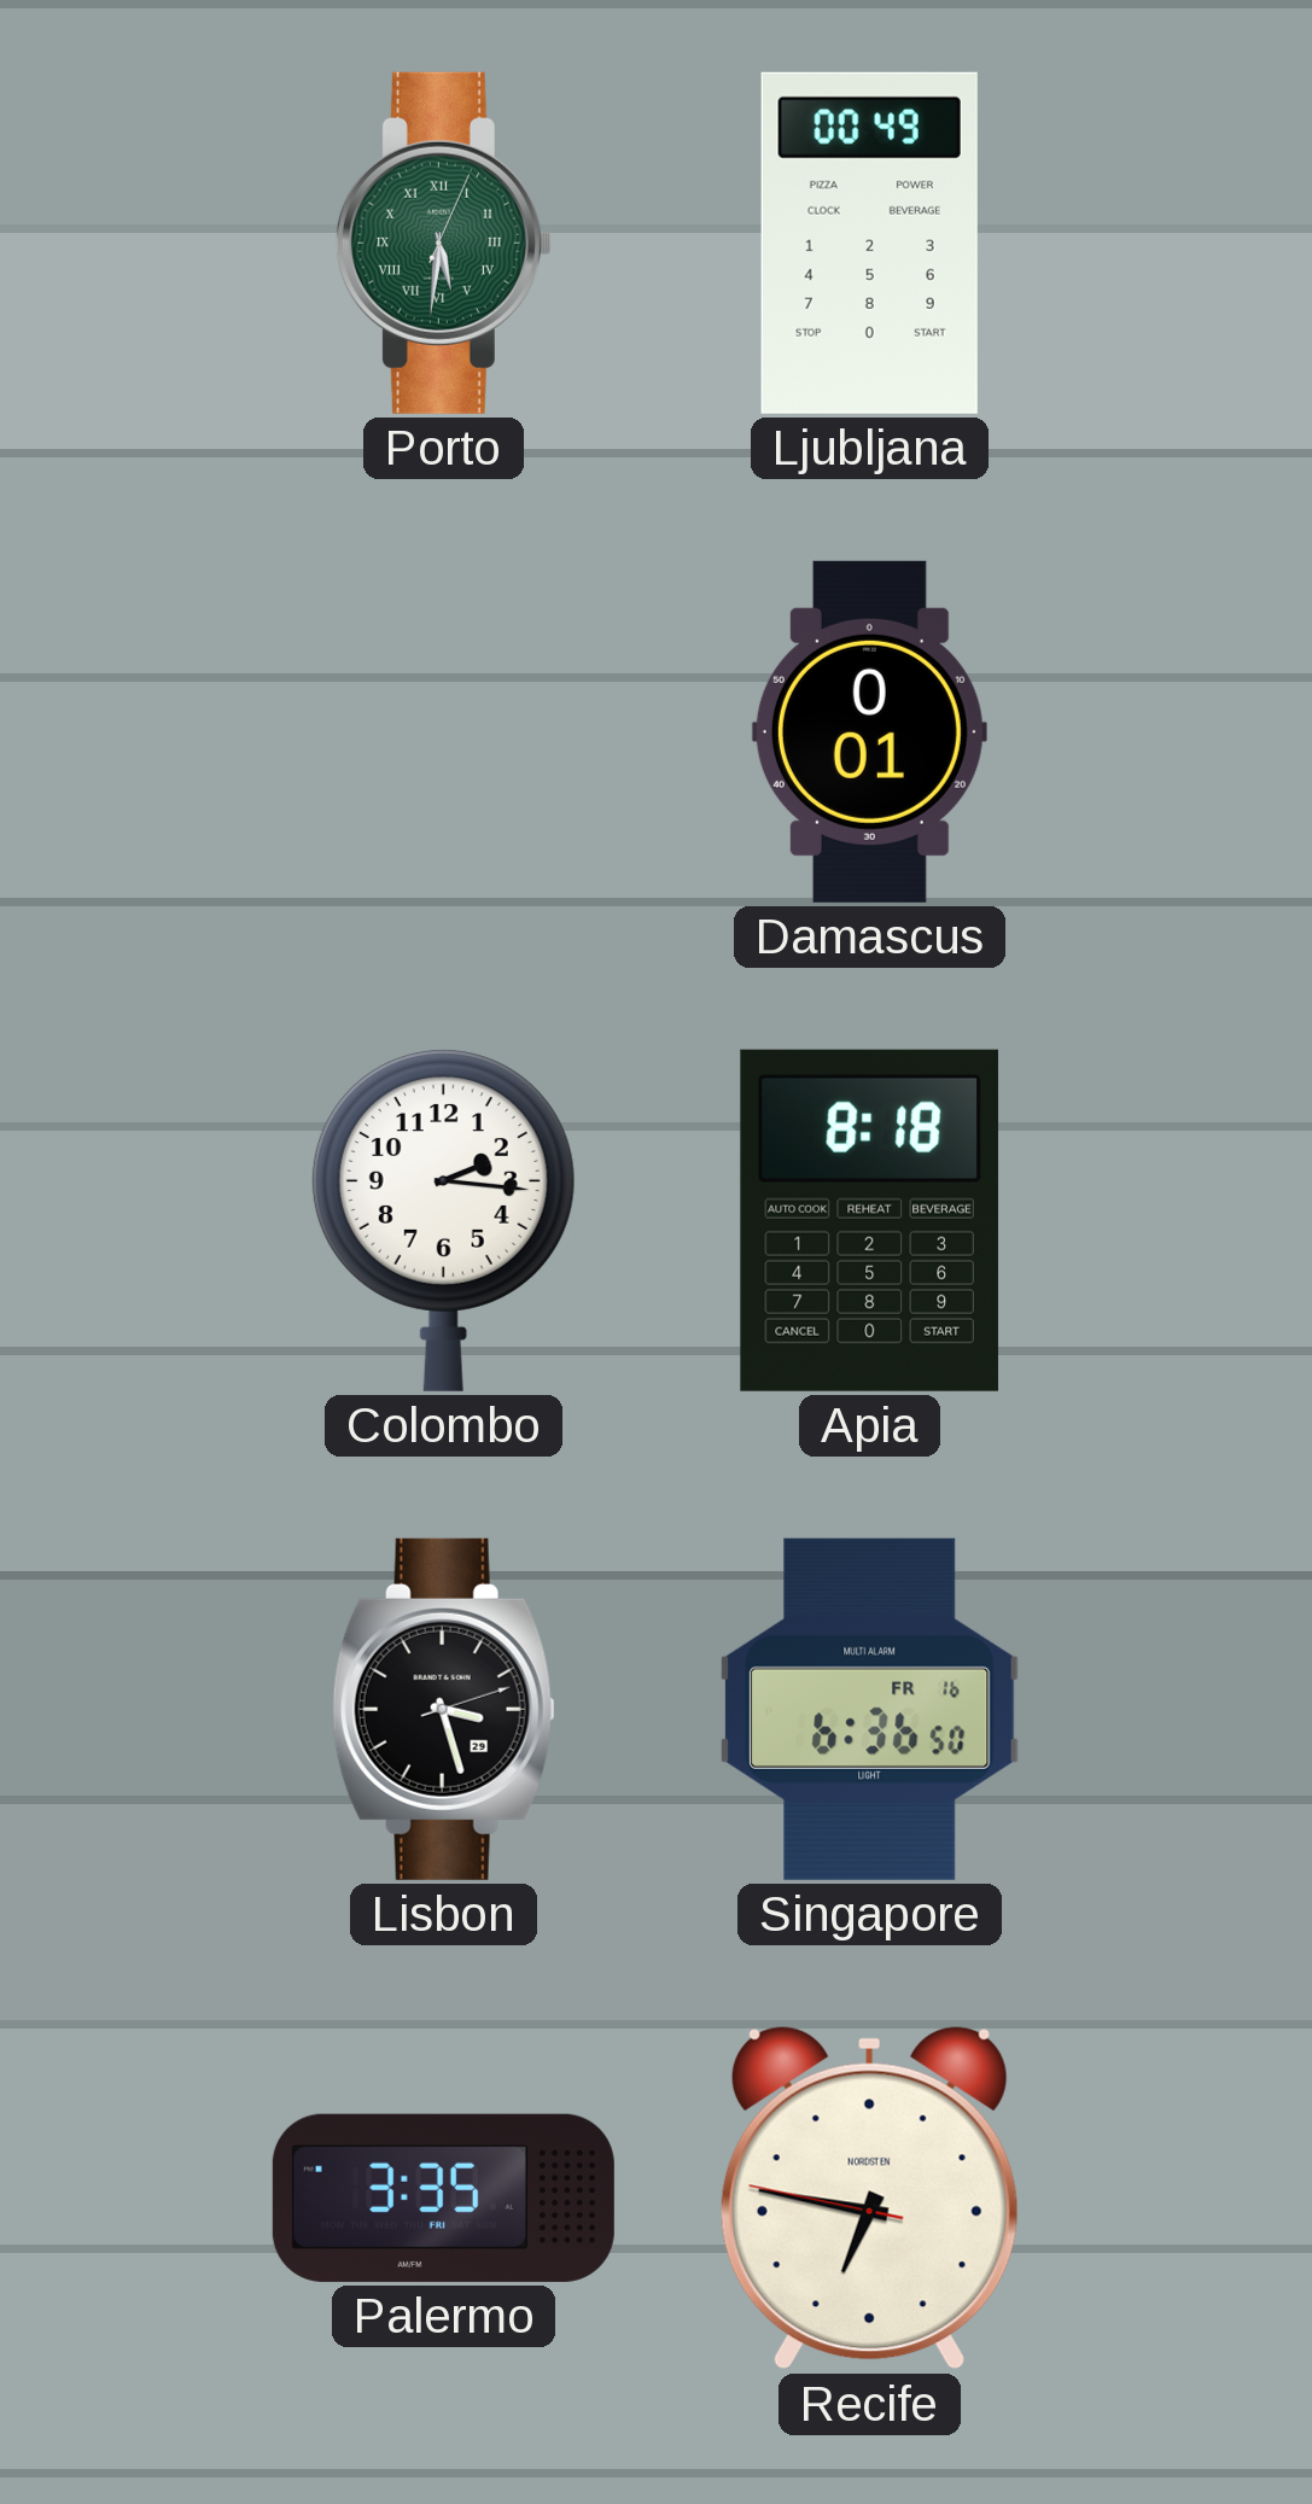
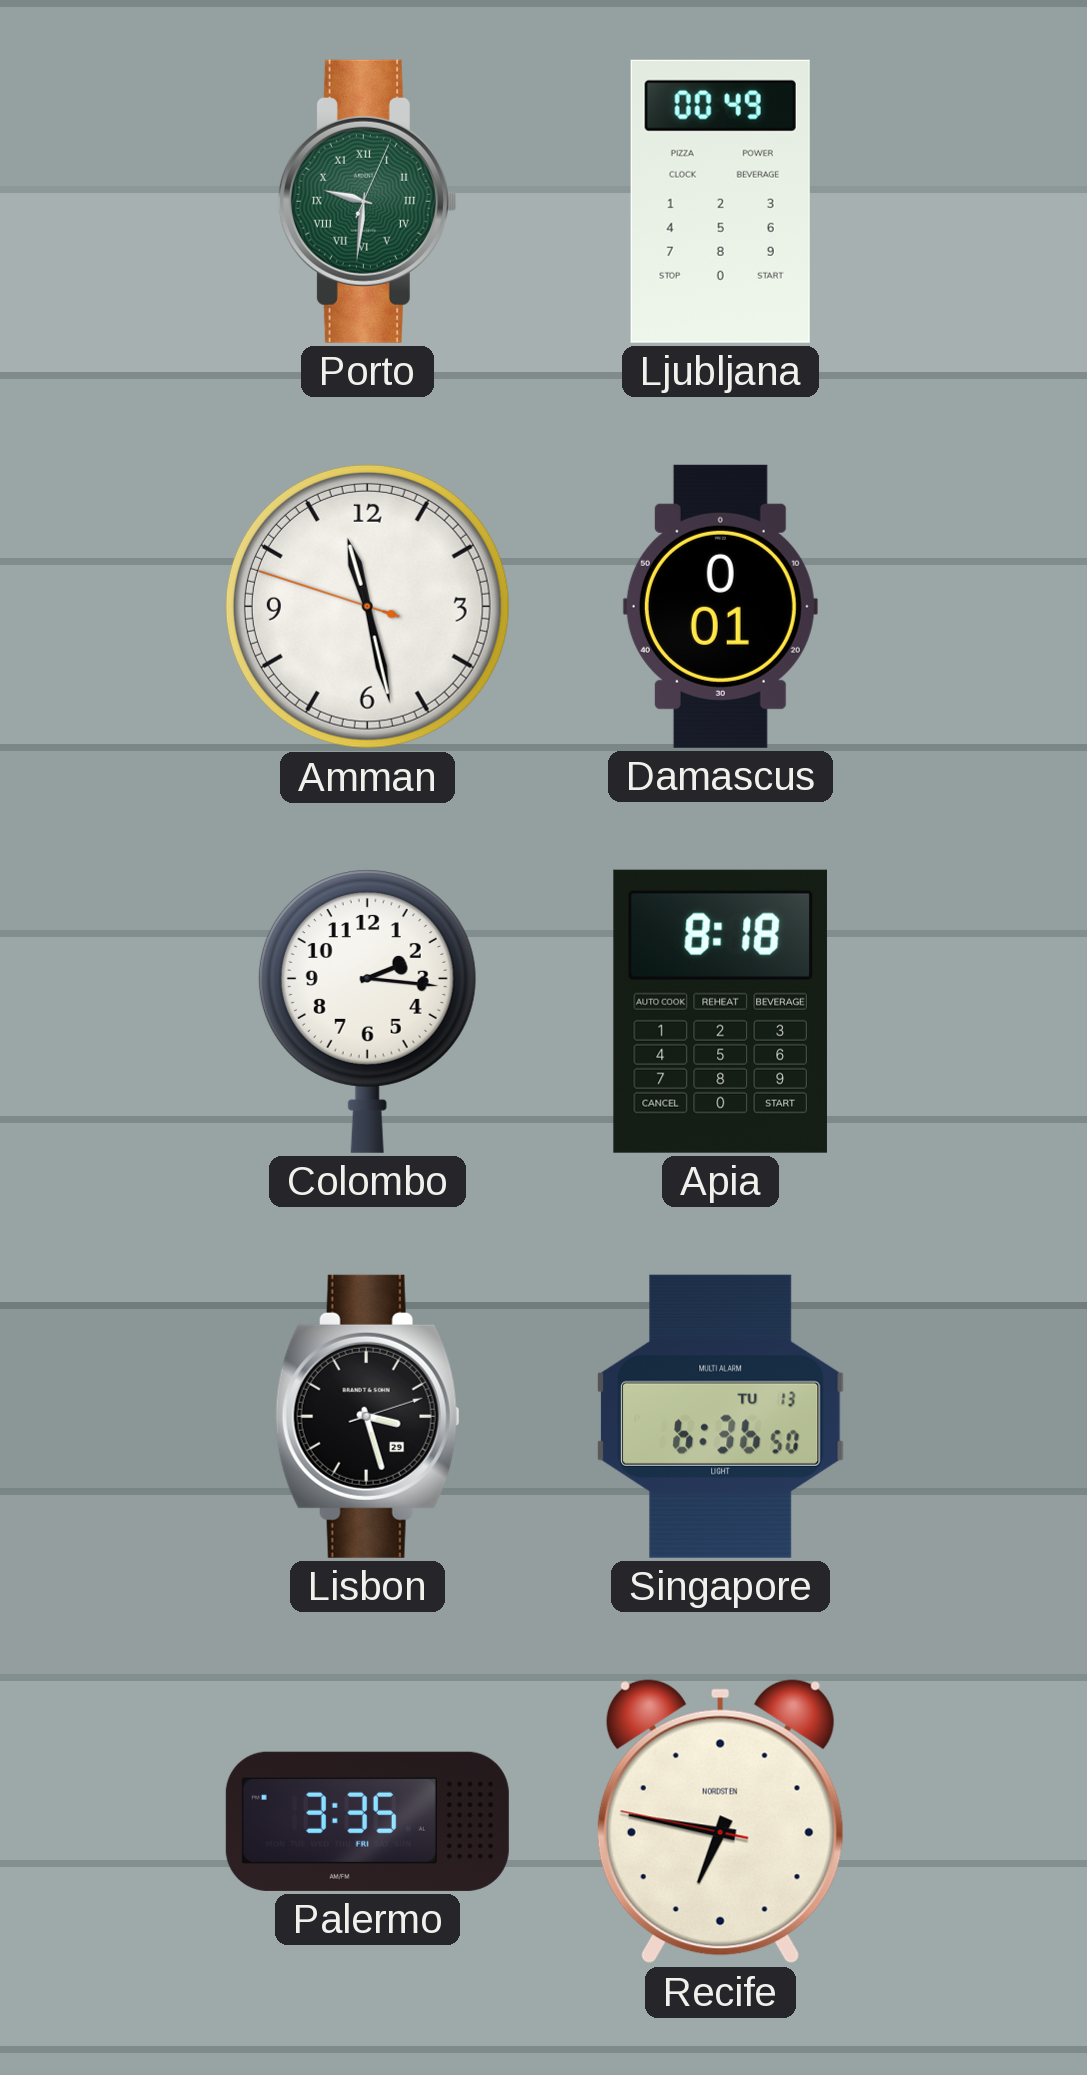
Porto: 5:31 -> 9:31
Amman: none -> 11:27
Singapore date: FR 16 -> TU 13
